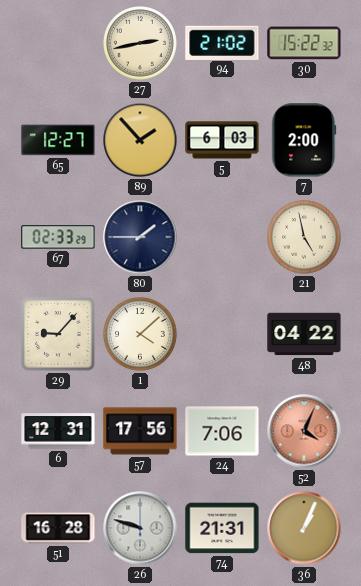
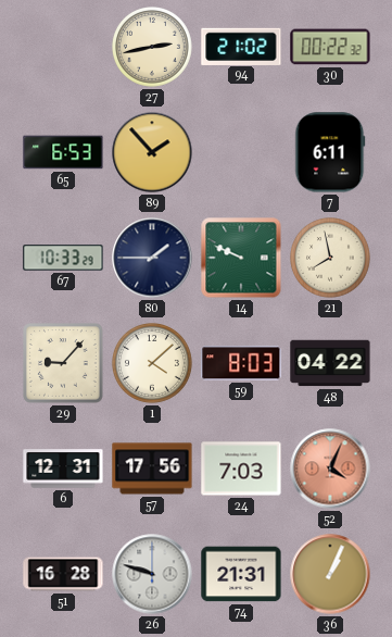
30: 15:22 -> 00:22
65: 12:27 -> 6:53
5: 6:03 -> none
7: 2:00 -> 6:11
67: 02:33 -> 10:33
14: none -> 9:49
21: 4:58 -> 7:58
59: none -> 8:03
24: 7:06 -> 7:03
